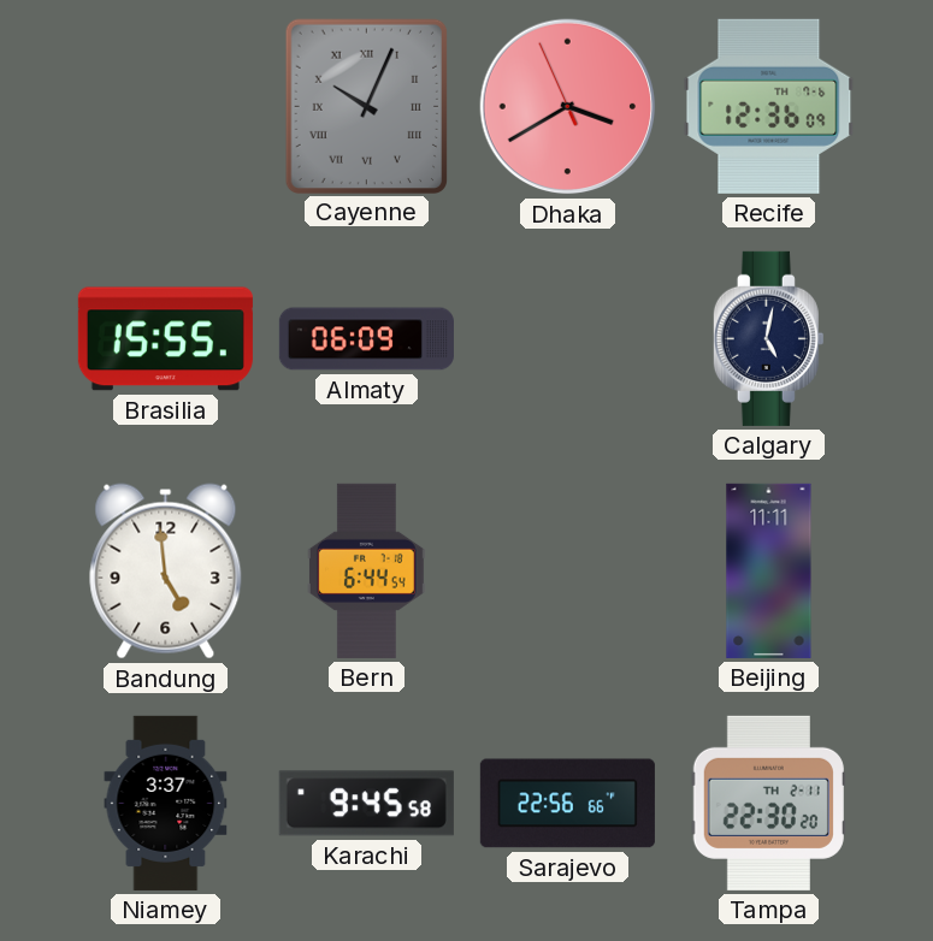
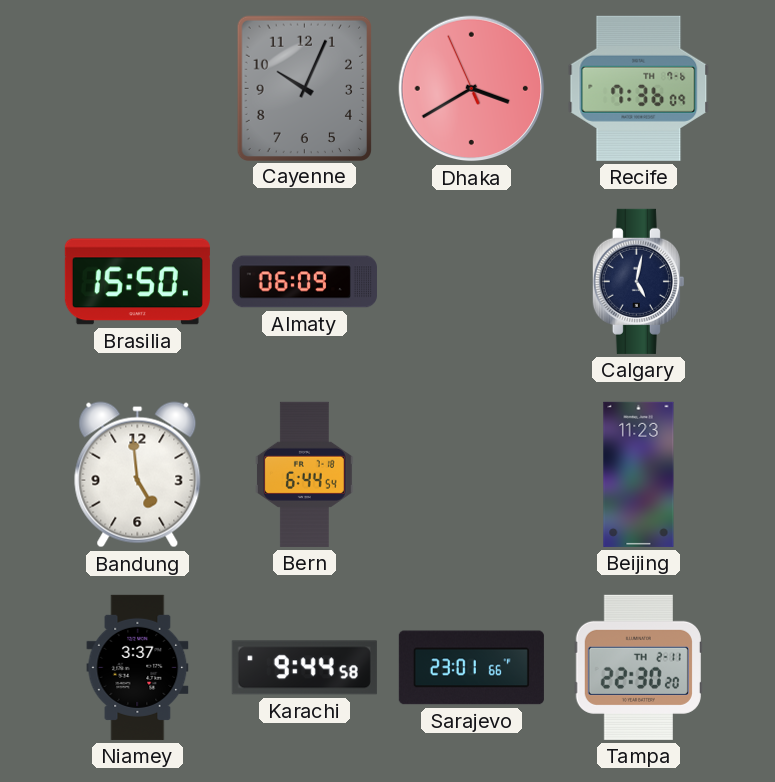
Cayenne numerals: Roman -> Arabic
Recife: 12:36 -> 7:36
Brasilia: 15:55 -> 15:50
Beijing: 11:11 -> 11:23
Karachi: 9:45 -> 9:44
Sarajevo: 22:56 -> 23:01
